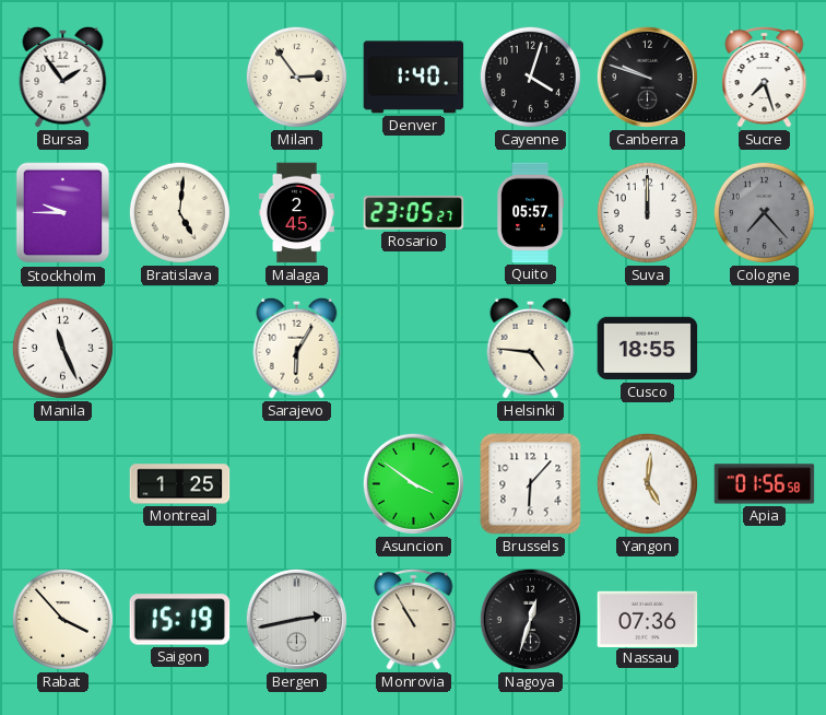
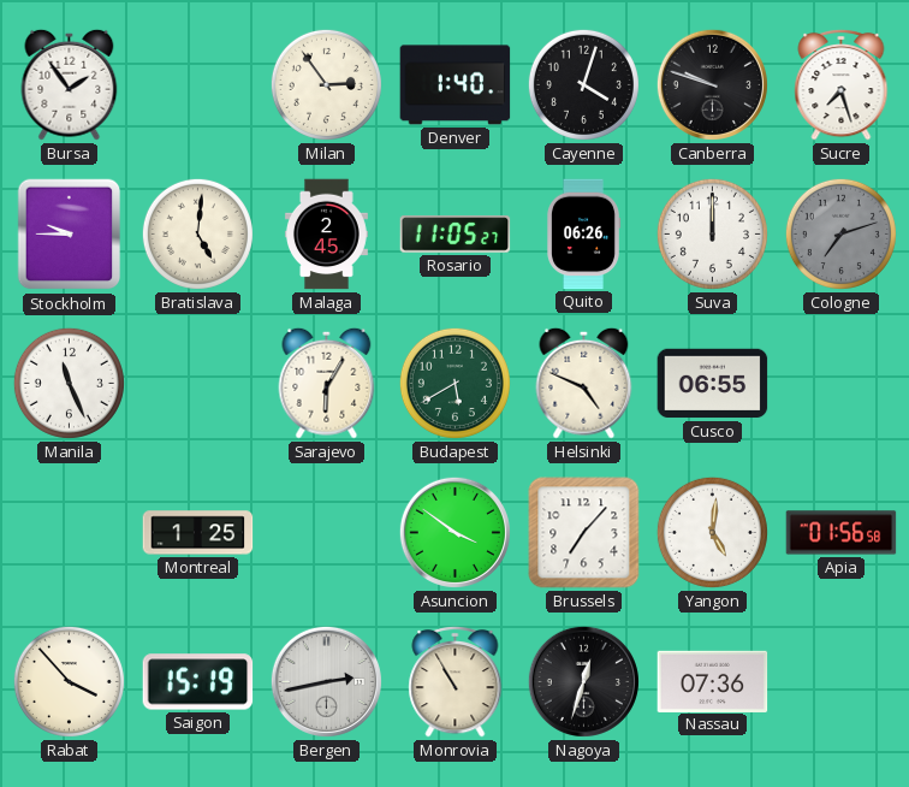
Rosario: 23:05 -> 11:05
Quito: 05:57 -> 06:26
Cologne: 7:23 -> 7:12
Budapest: none -> 5:40
Helsinki: 4:46 -> 4:49
Cusco: 18:55 -> 06:55
Brussels: 6:07 -> 7:07
